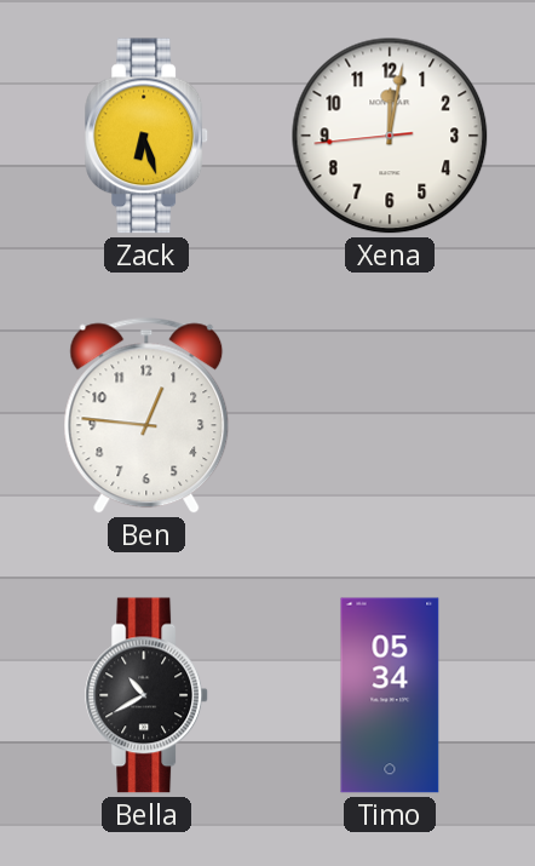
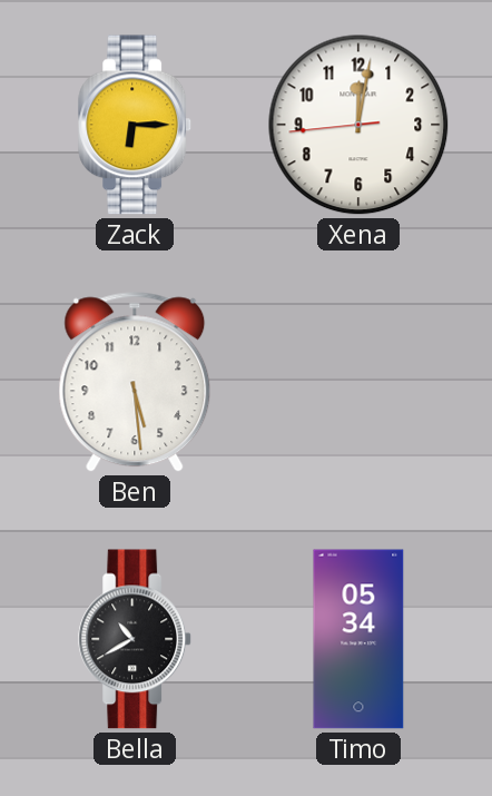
Zack: 6:27 -> 6:15
Ben: 12:46 -> 5:29
